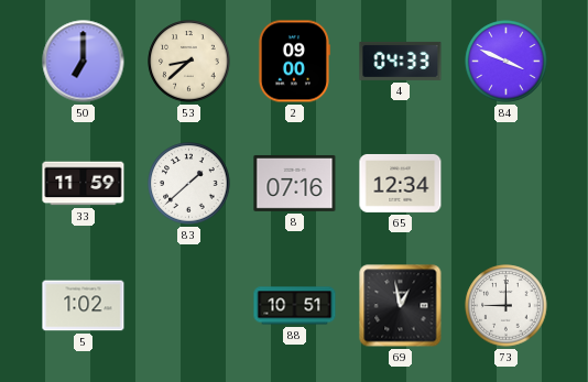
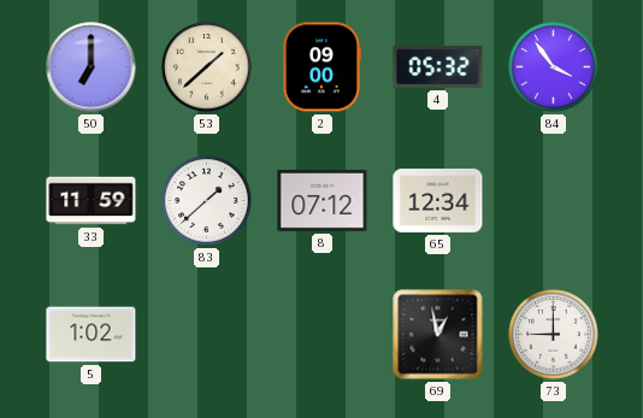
53: 8:38 -> 1:38
4: 04:33 -> 05:32
84: 3:49 -> 3:54
8: 07:16 -> 07:12
88: 10:51 -> none
